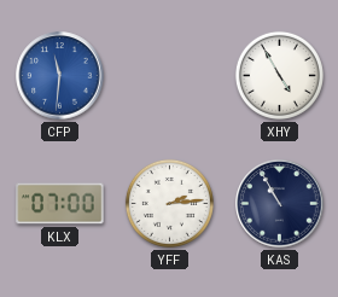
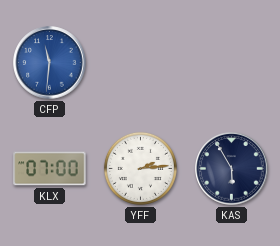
XHY: 4:55 -> none
KAS: 10:55 -> 5:55
